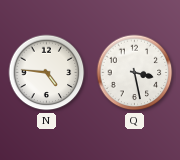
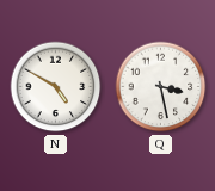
N: 4:46 -> 4:50
